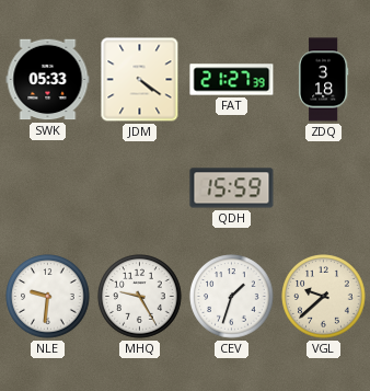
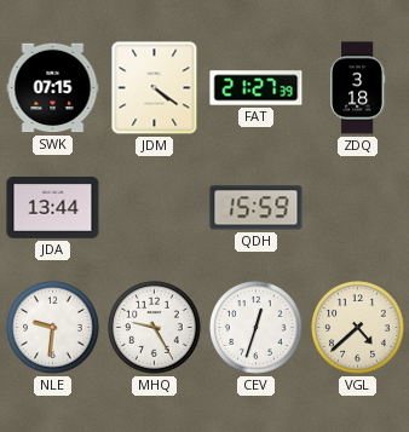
SWK: 05:33 -> 07:15
JDA: none -> 13:44
CEV: 1:33 -> 12:33
VGL: 9:38 -> 4:38
